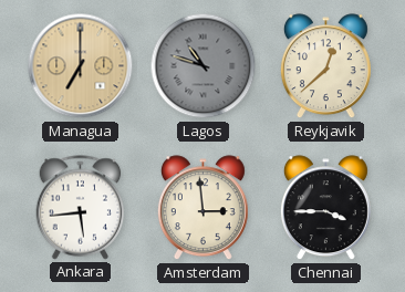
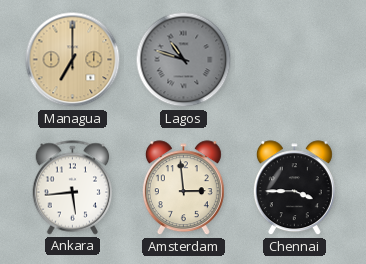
Reykjavik: 12:38 -> none
